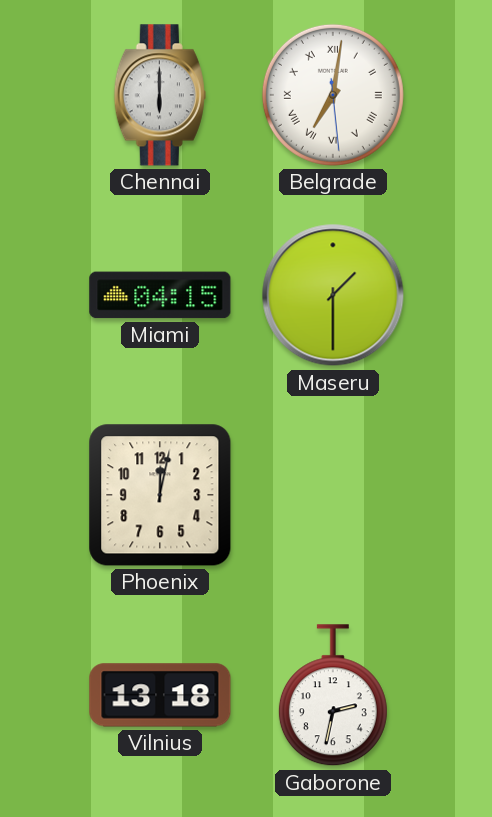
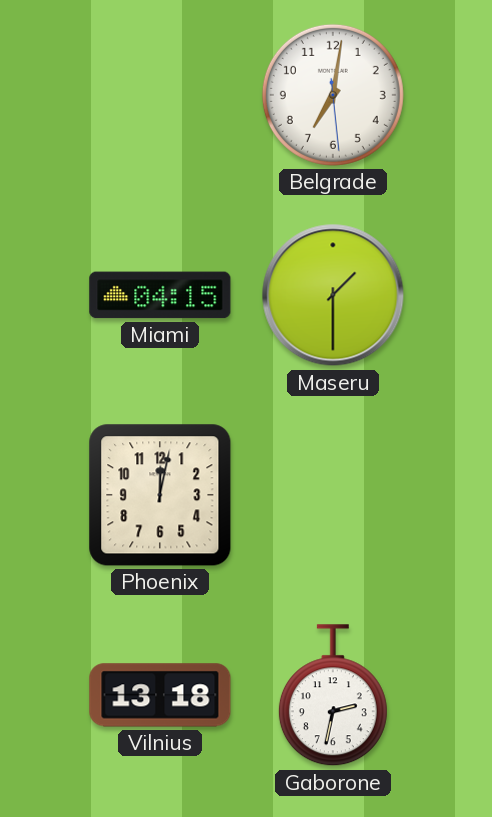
Chennai: 6:00 -> none
Belgrade numerals: Roman -> Arabic
